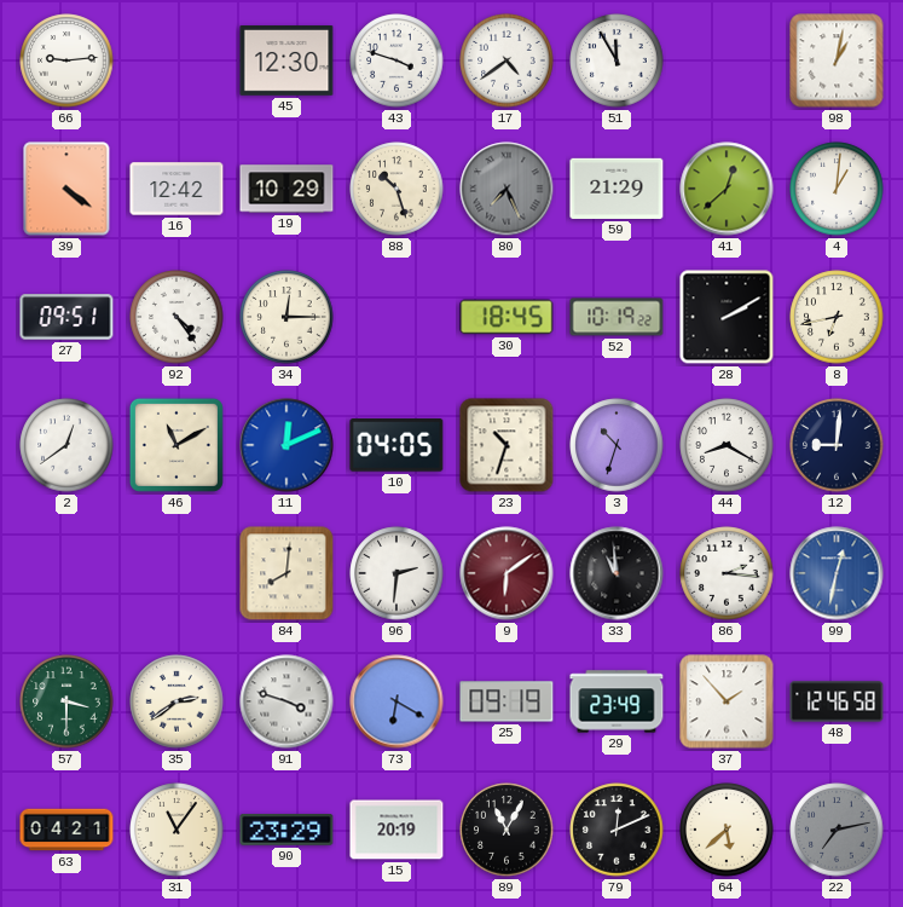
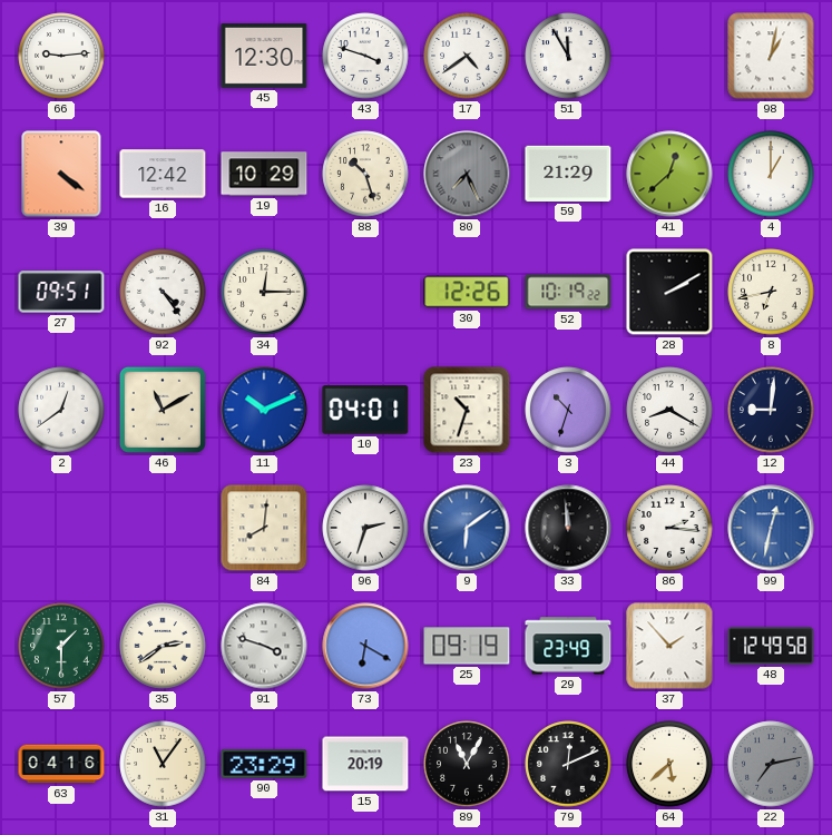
4: 1:01 -> 1:00
30: 18:45 -> 12:26
11: 12:11 -> 10:11
10: 04:05 -> 04:01
96: 2:31 -> 2:33
9 dial: burgundy -> blue
33: 10:59 -> 11:59
57: 3:30 -> 1:30
48: 12:46 -> 12:49
63: 04:21 -> 04:16
